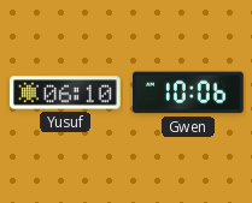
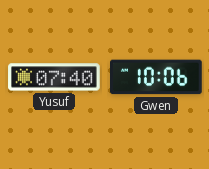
Yusuf: 06:10 -> 07:40
